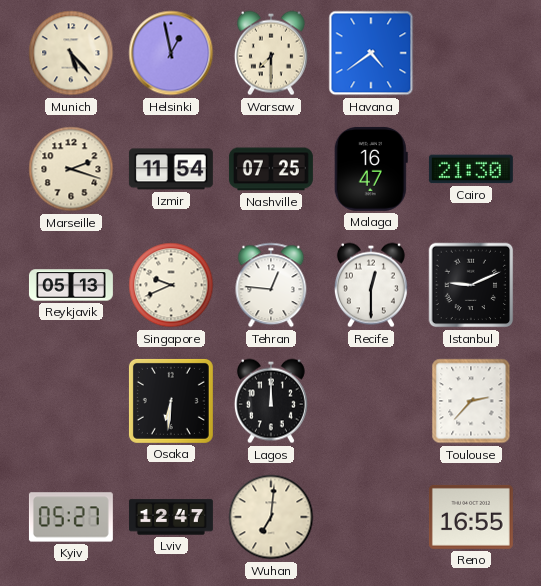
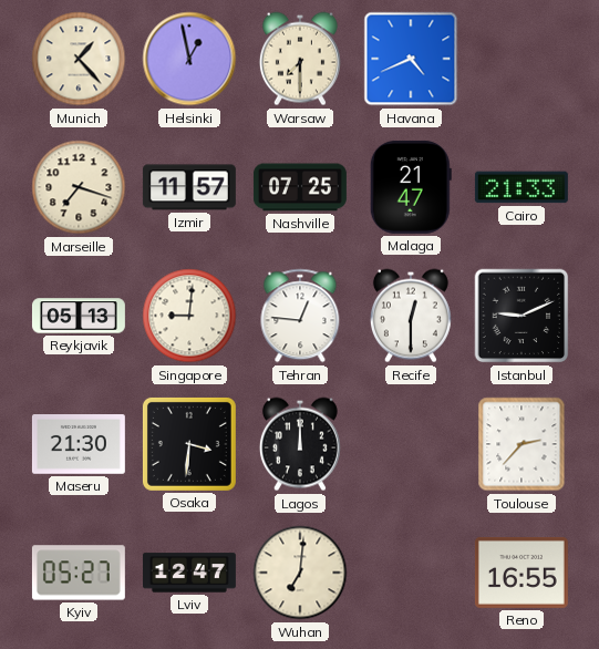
Munich: 5:23 -> 1:23
Havana: 4:39 -> 4:41
Marseille: 2:18 -> 7:18
Izmir: 11:54 -> 11:57
Malaga: 16:47 -> 21:47
Cairo: 21:30 -> 21:33
Singapore: 9:41 -> 9:01
Maseru: none -> 21:30
Osaka: 6:31 -> 3:31
